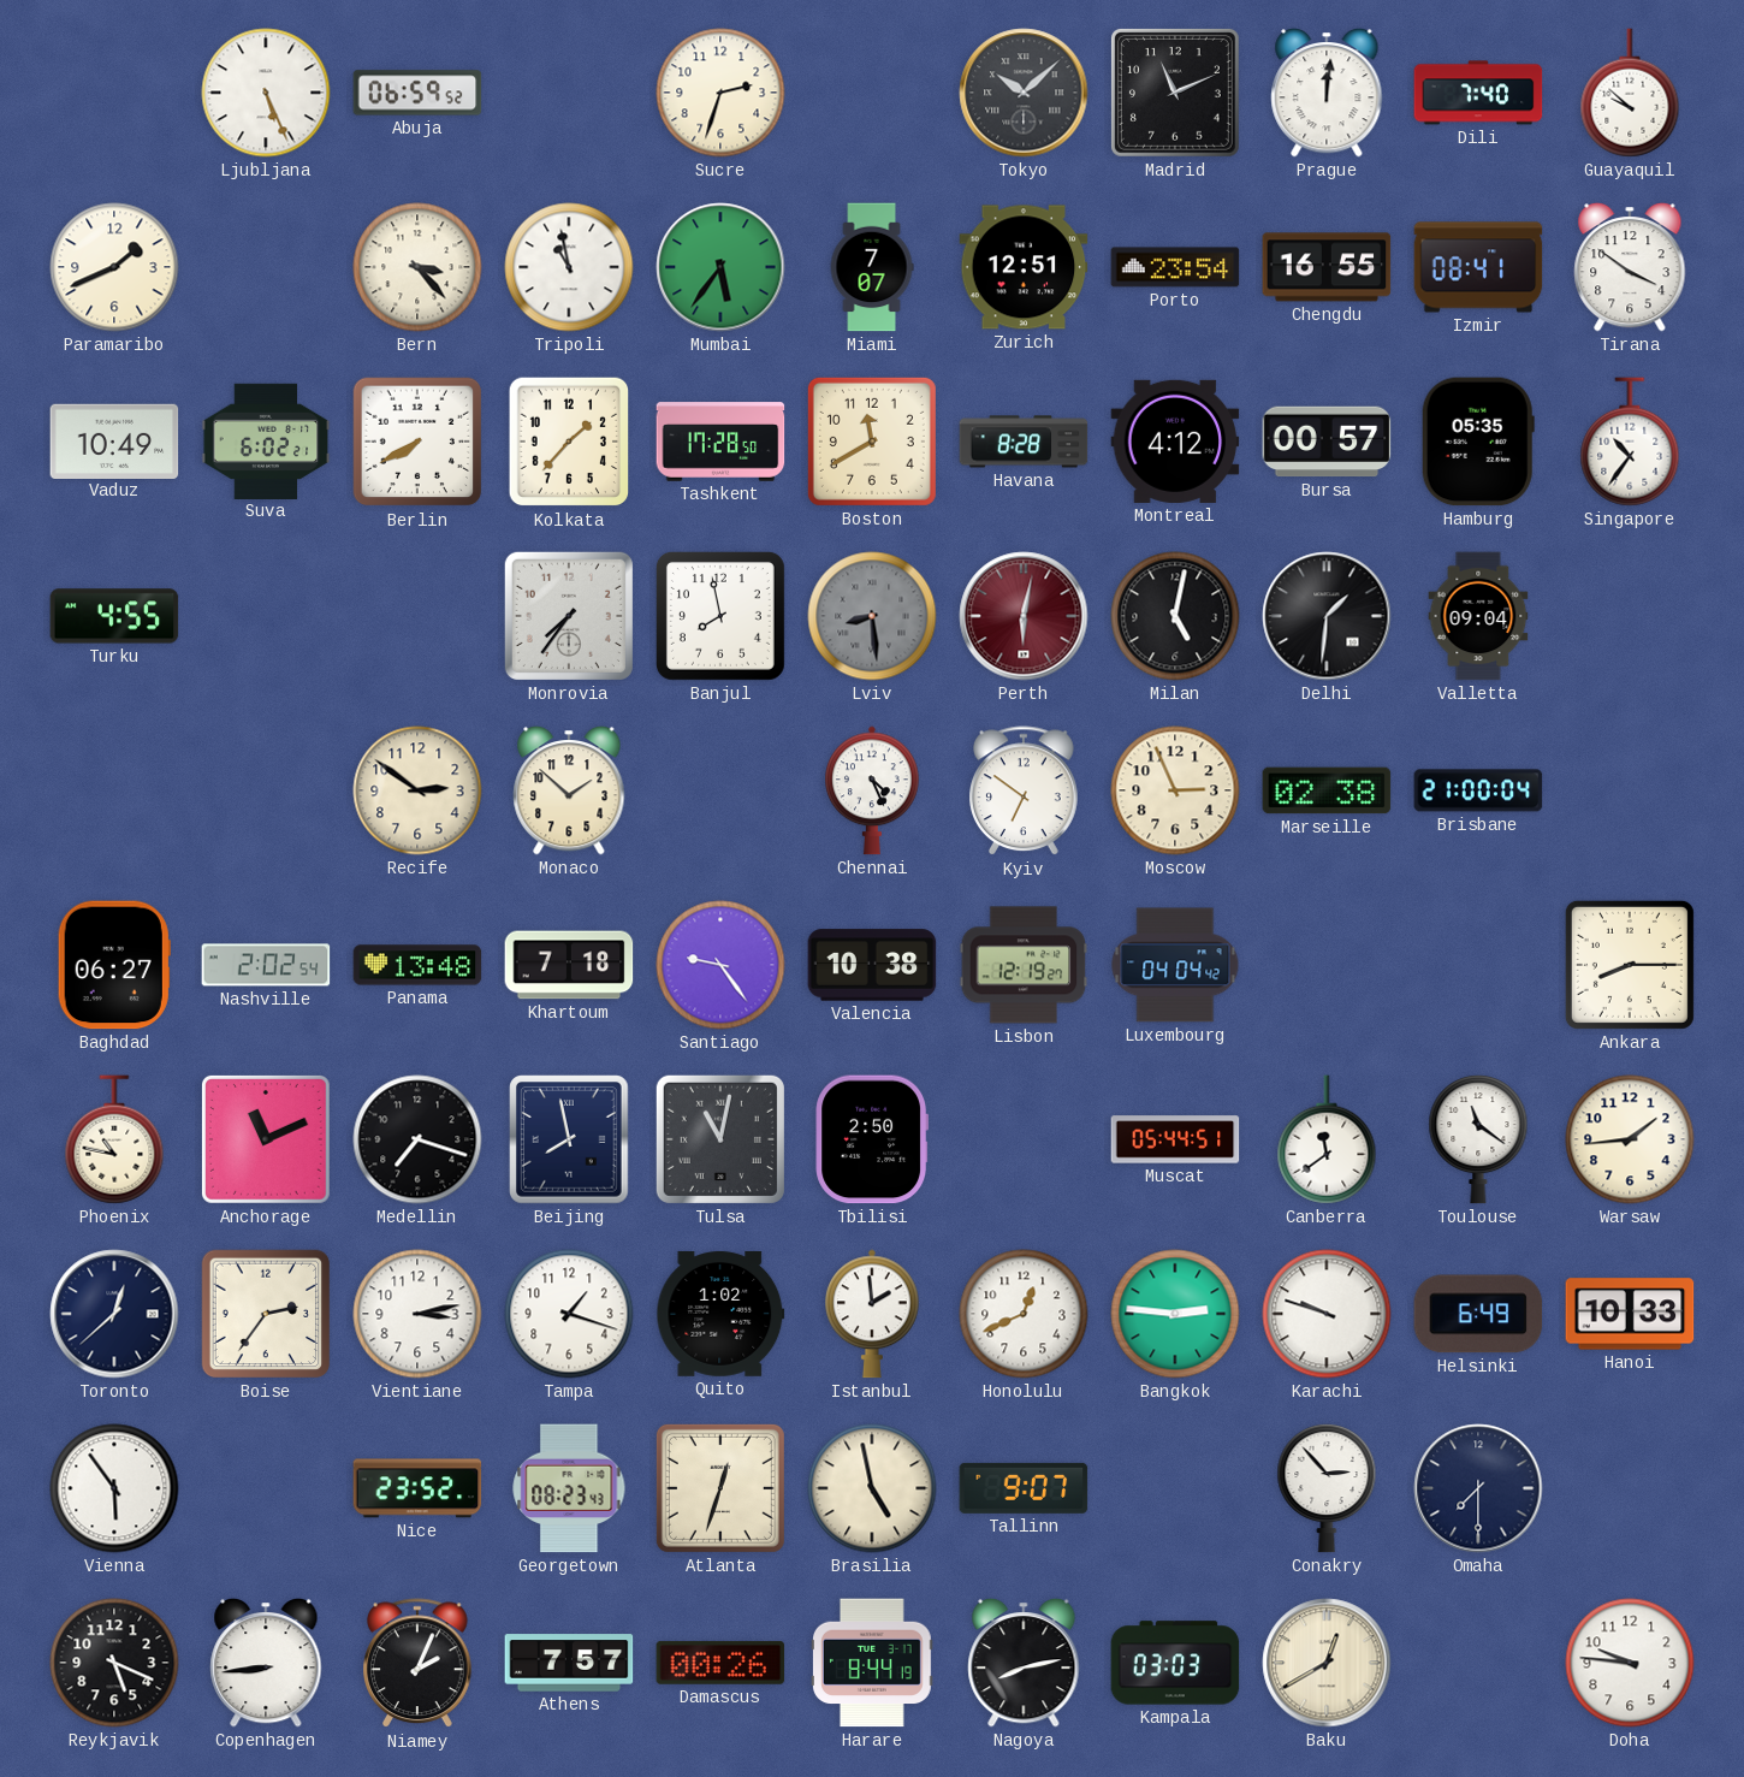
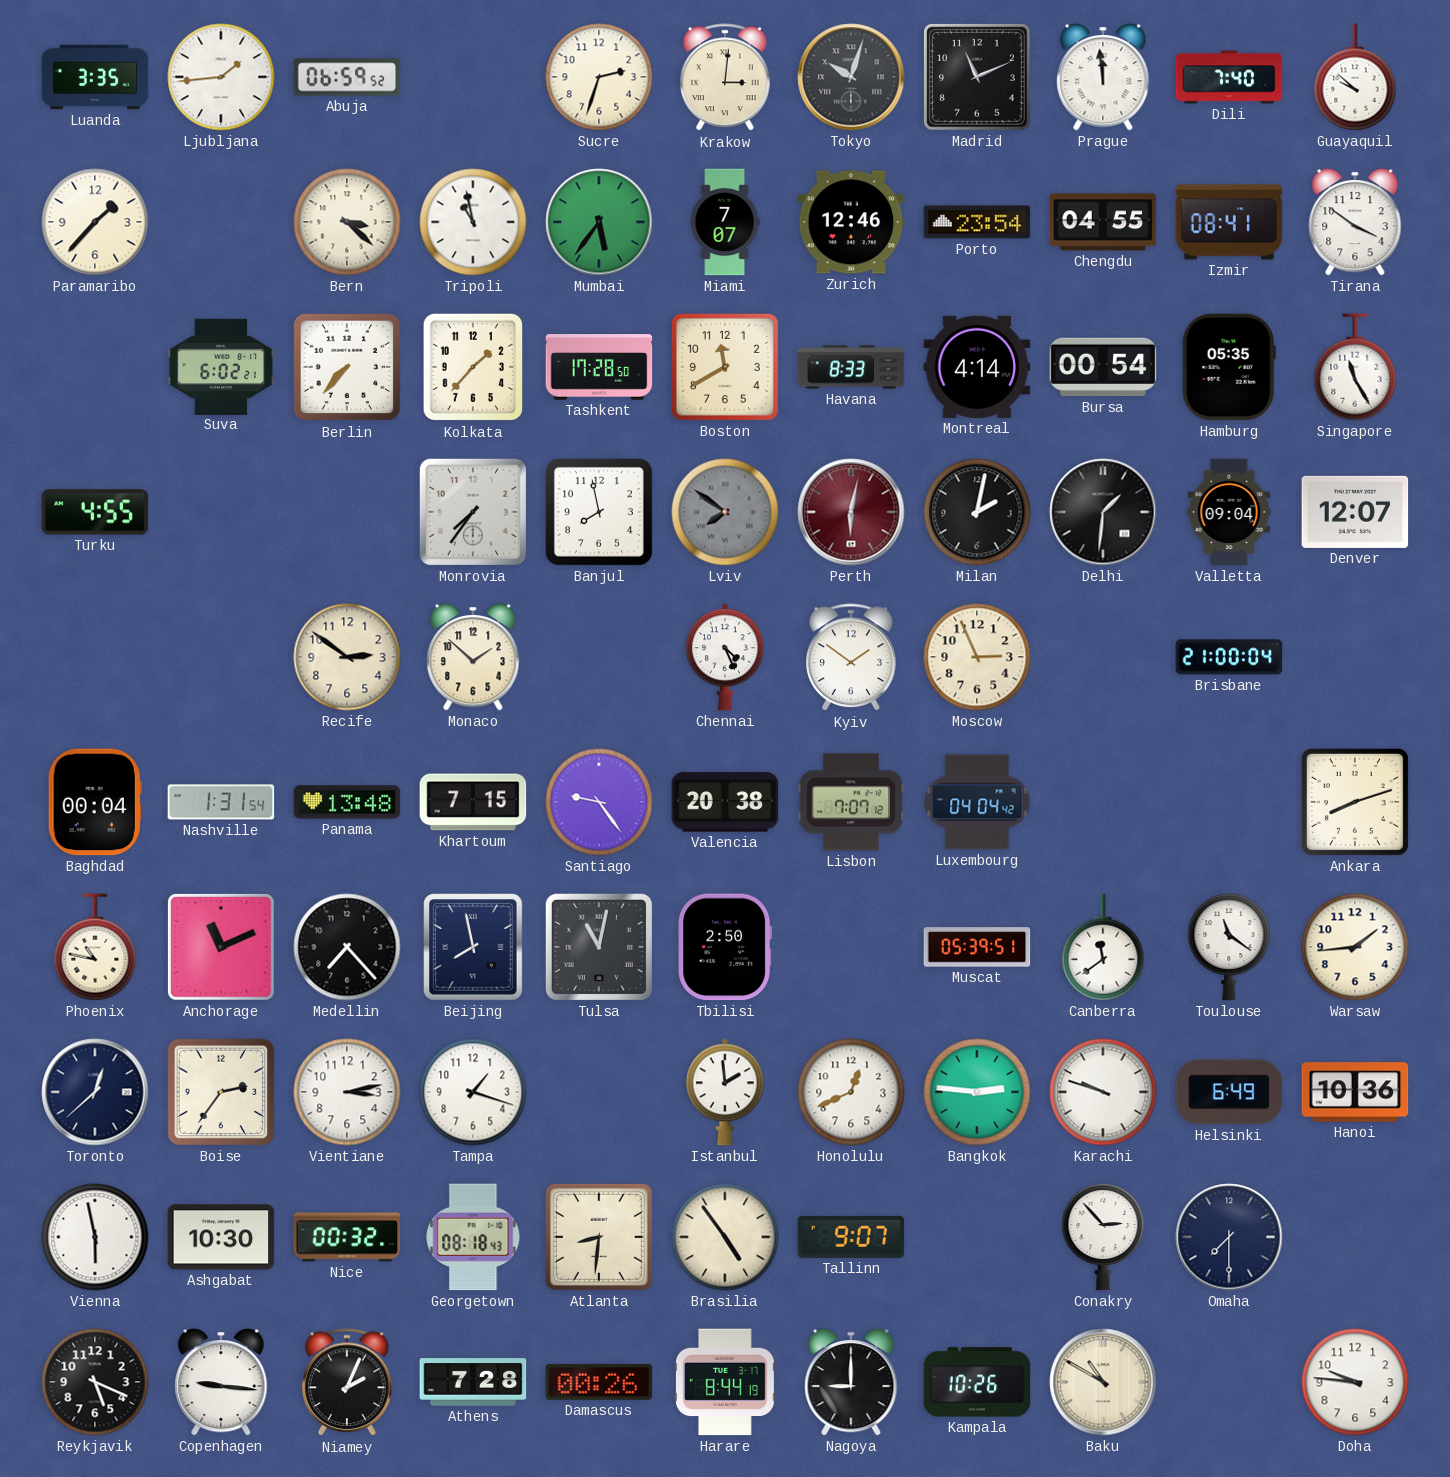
Luanda: none -> 3:35
Ljubljana: 5:26 -> 1:44
Krakow: none -> 3:01
Tokyo: 10:08 -> 10:03
Prague: 12:01 -> 11:59
Paramaribo: 1:41 -> 1:37
Bern: 3:23 -> 3:22
Zurich: 12:51 -> 12:46
Chengdu: 16:55 -> 04:55
Vaduz: 10:49 -> none
Berlin: 7:40 -> 7:37
Havana: 8:28 -> 8:33
Montreal: 4:12 -> 4:14
Bursa: 00:57 -> 00:54
Singapore: 10:36 -> 11:25
Lviv: 8:29 -> 7:51
Milan: 5:02 -> 2:02
Denver: none -> 12:07
Kyiv: 6:51 -> 1:51
Marseille: 02:38 -> none
Baghdad: 06:27 -> 00:04
Nashville: 2:02 -> 1:31
Khartoum: 7:18 -> 7:15
Valencia: 10:38 -> 20:38
Lisbon: 12:19 -> 7:07
Ankara: 8:15 -> 8:12
Medellin: 7:18 -> 7:23
Muscat: 05:44 -> 05:39
Quito: 1:02 -> none
Hanoi: 10:33 -> 10:36
Vienna: 5:54 -> 5:58
Ashgabat: none -> 10:30
Nice: 23:52 -> 00:32
Georgetown: 08:23 -> 08:18
Atlanta: 12:33 -> 8:31
Brasilia: 4:58 -> 4:54
Copenhagen: 8:44 -> 9:16
Athens: 7:57 -> 7:28
Nagoya: 8:13 -> 9:00
Kampala: 03:03 -> 10:26
Baku: 12:40 -> 10:50
